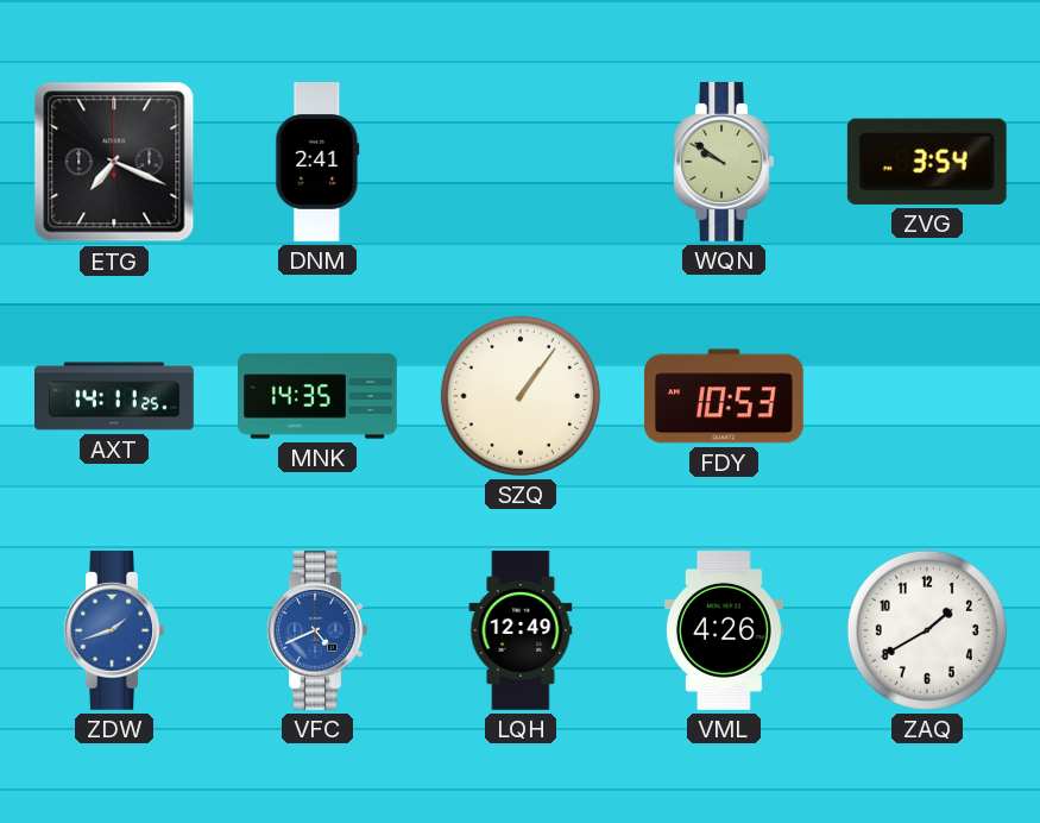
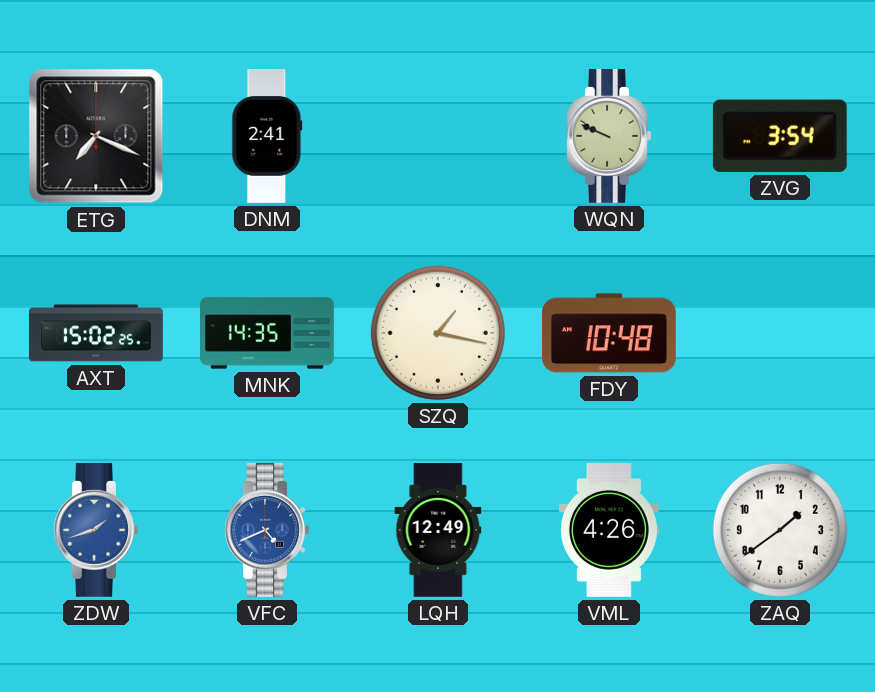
WQN: 9:51 -> 9:49
AXT: 14:11 -> 15:02
SZQ: 1:06 -> 1:17
FDY: 10:53 -> 10:48
ZAQ: 1:40 -> 1:39
